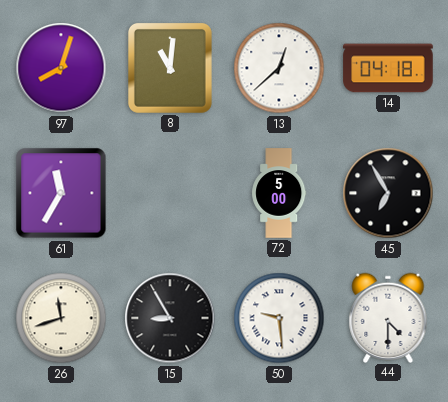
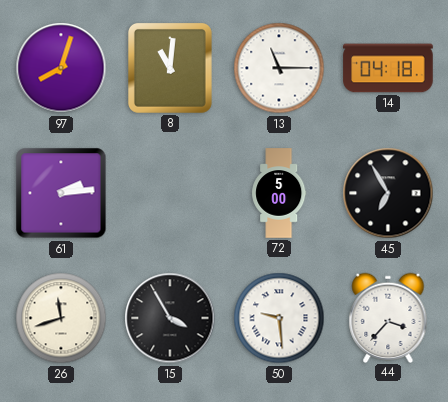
13: 12:38 -> 11:15
61: 11:35 -> 2:14
15: 8:55 -> 3:55
44: 4:30 -> 3:37
